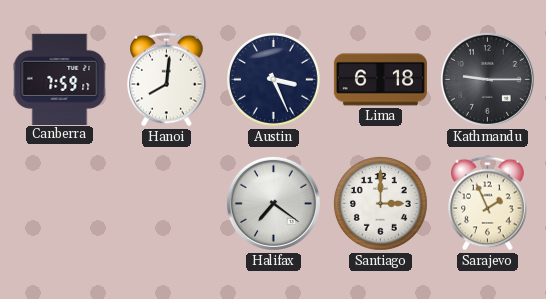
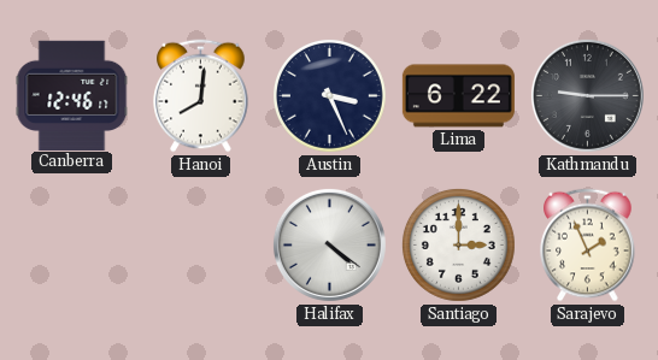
Canberra: 7:59 -> 12:46
Lima: 6:18 -> 6:22
Halifax: 7:21 -> 4:21
